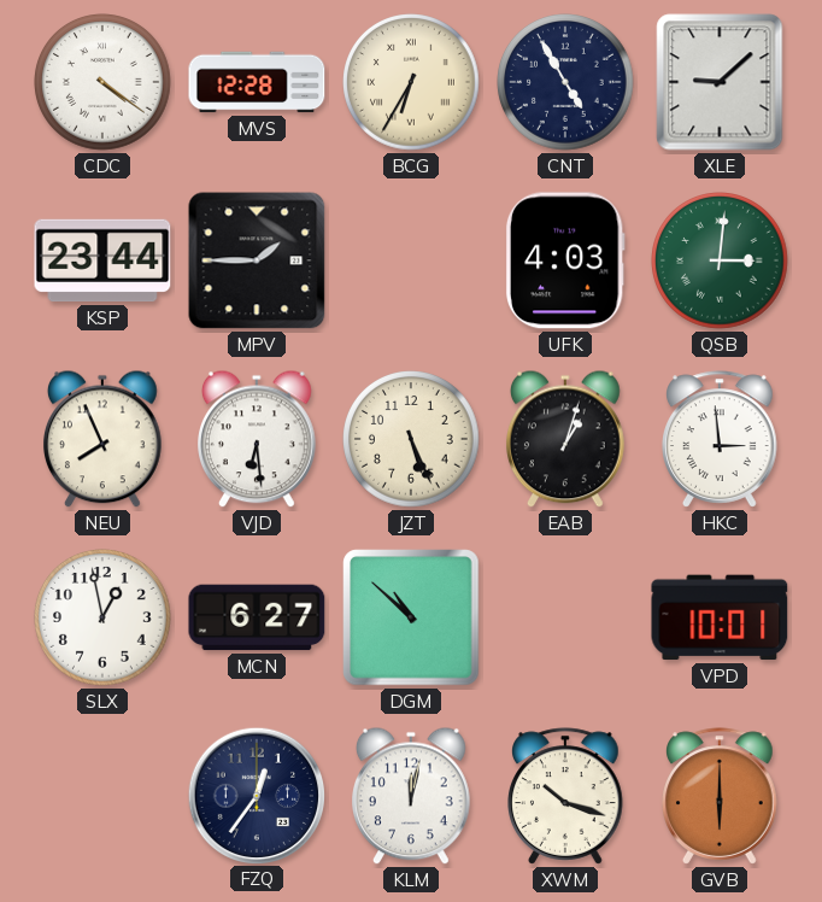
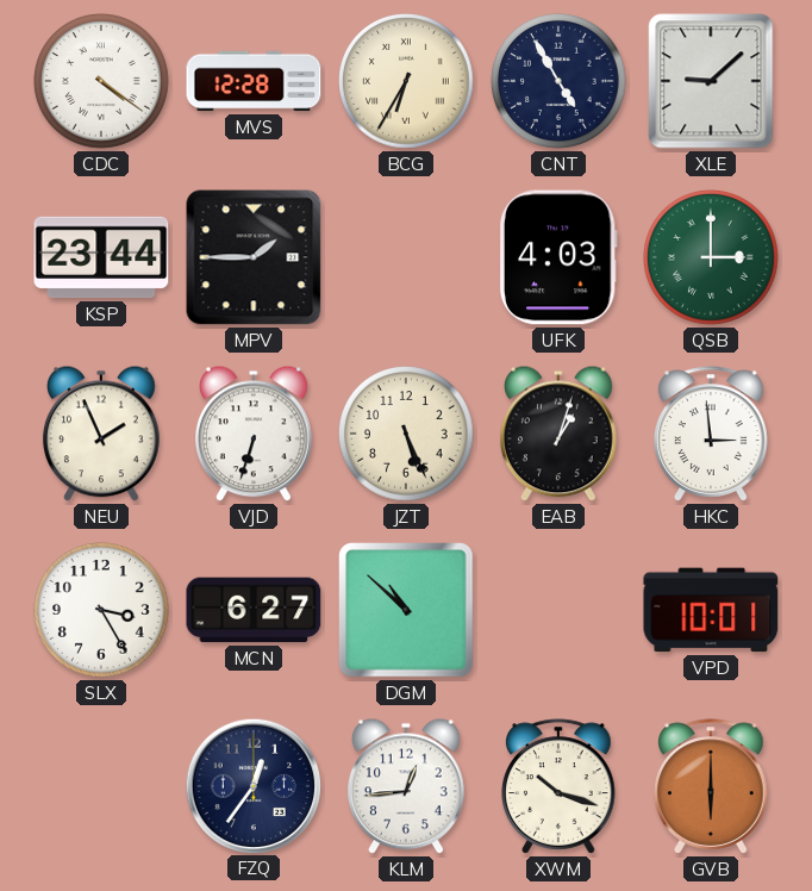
QSB: 3:01 -> 3:00
NEU: 7:56 -> 1:56
VJD: 6:29 -> 6:33
SLX: 12:58 -> 3:25
KLM: 12:02 -> 12:44
